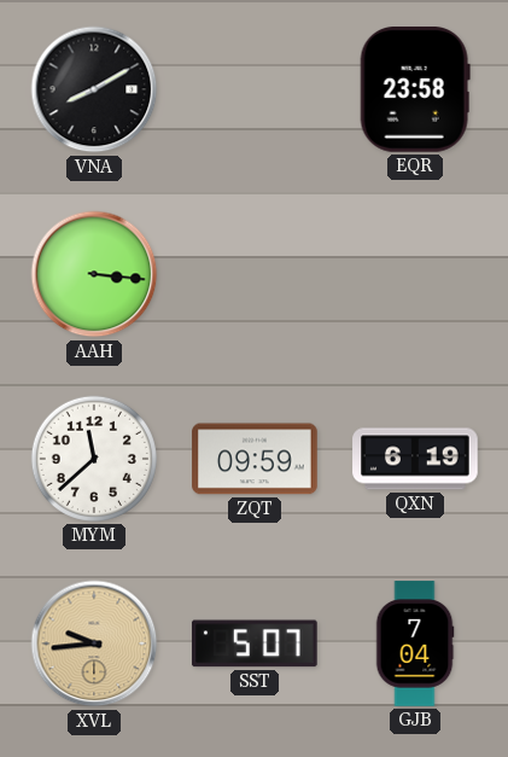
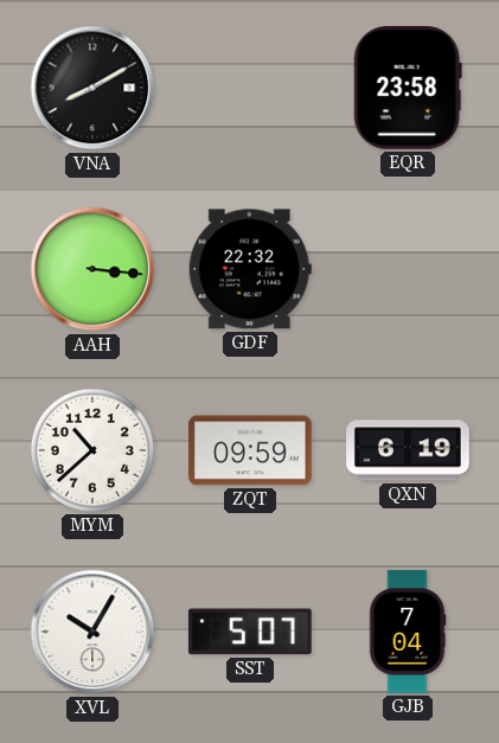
GDF: none -> 22:32
MYM: 11:38 -> 10:38
XVL: 9:44 -> 10:05
XVL dial: champagne -> white
